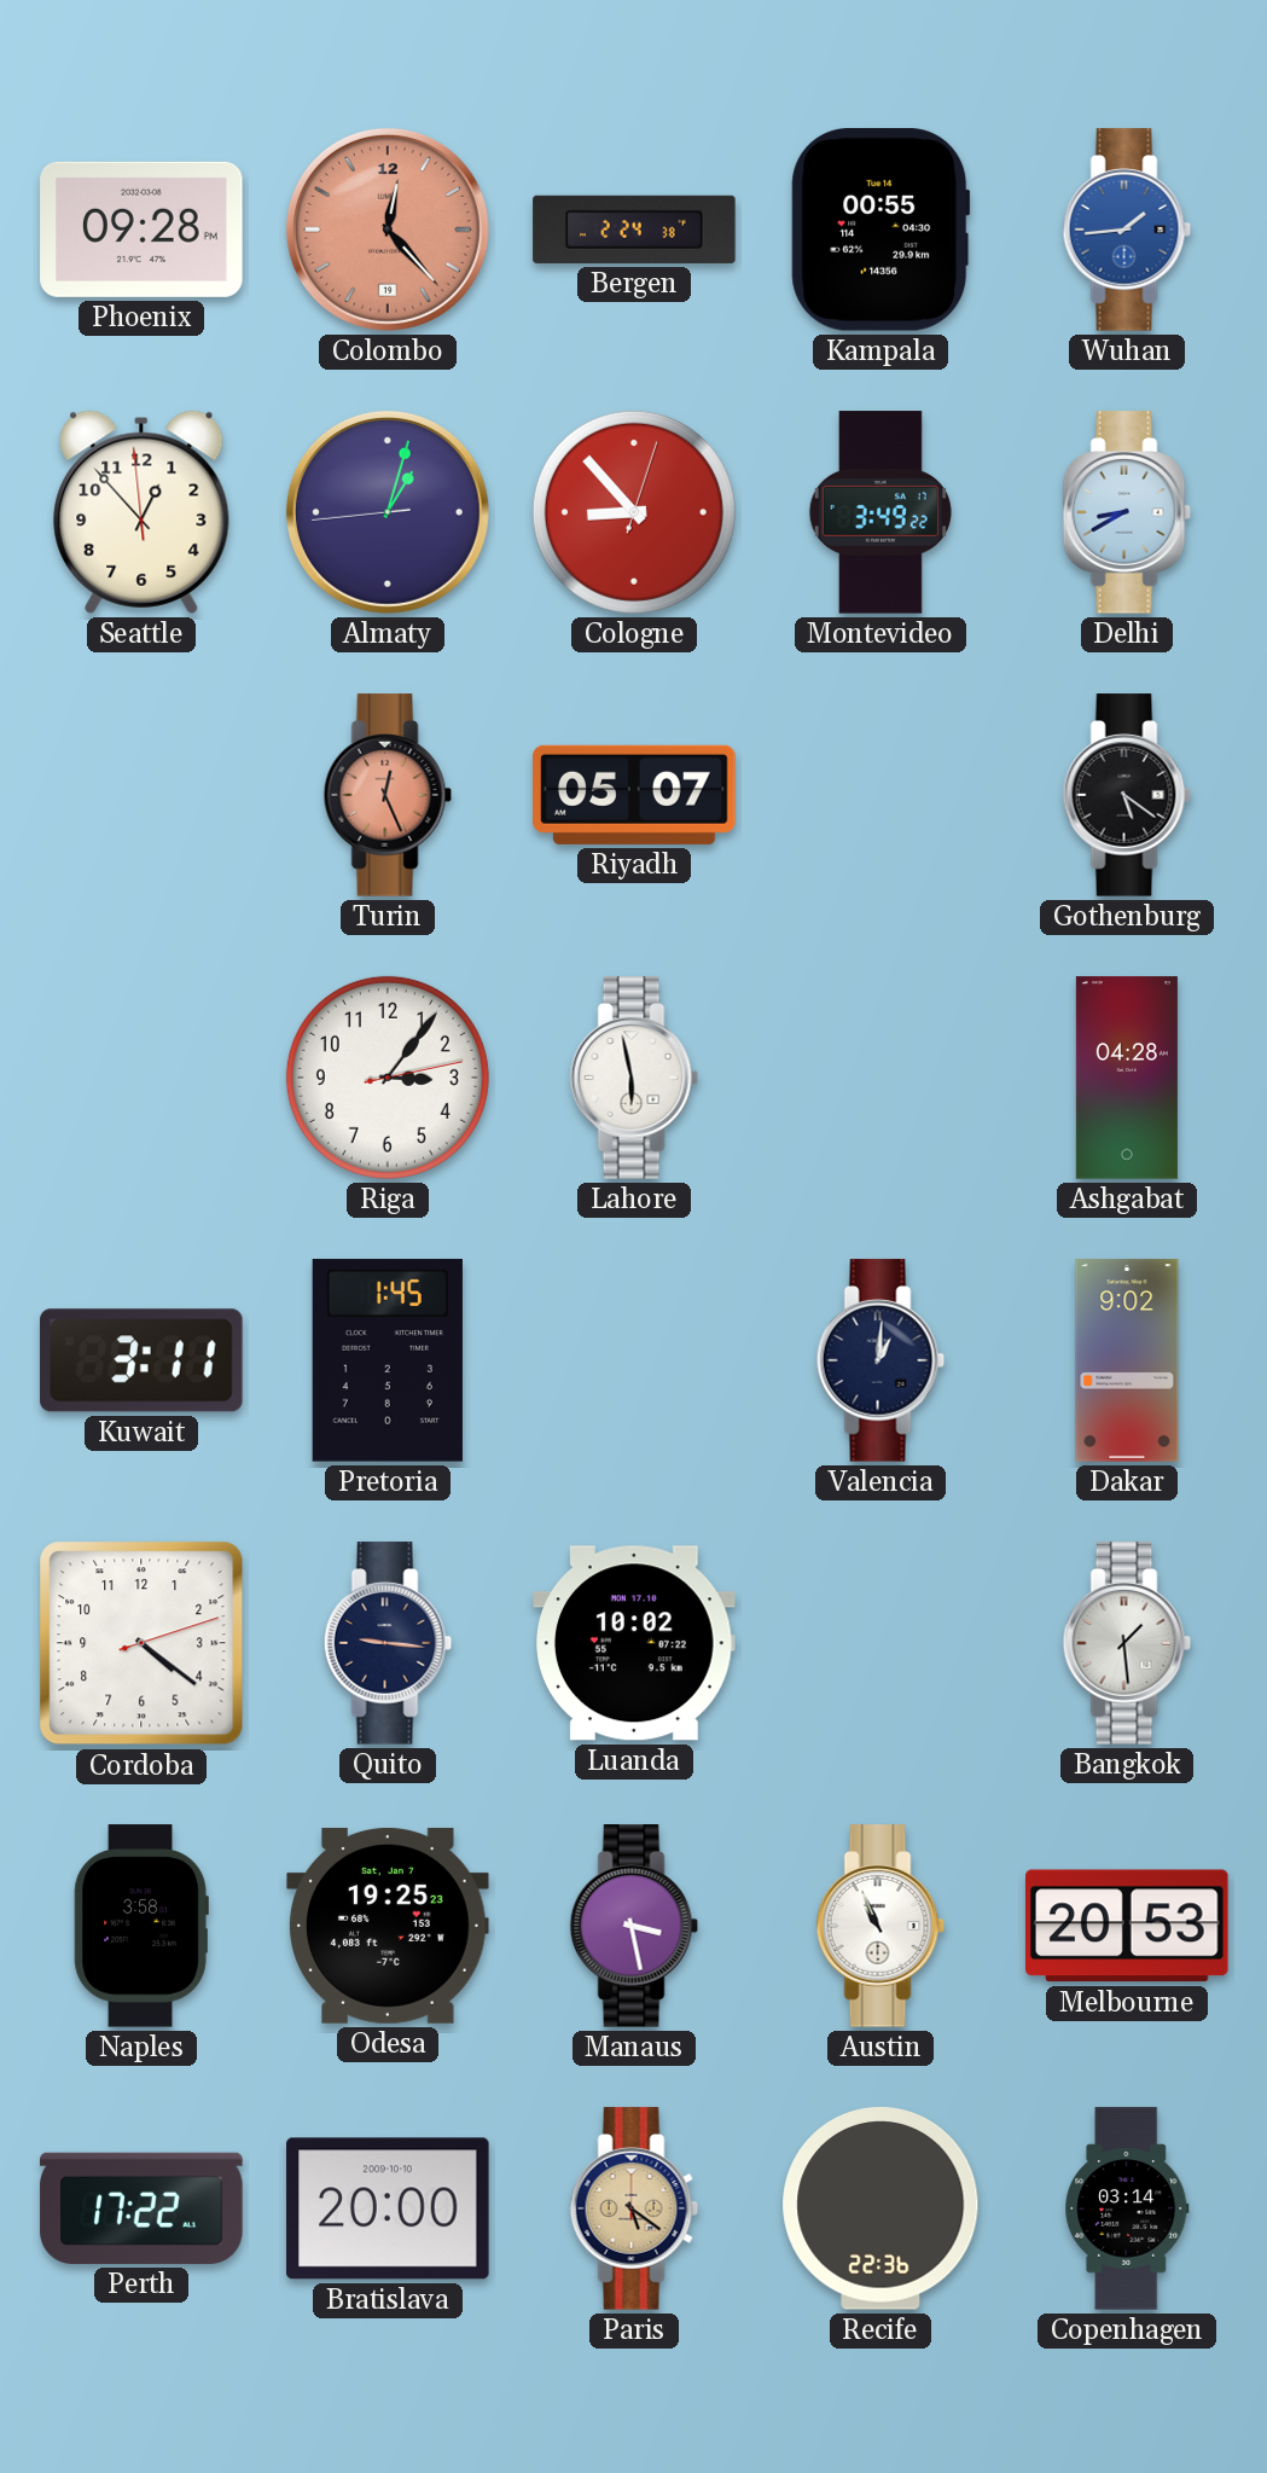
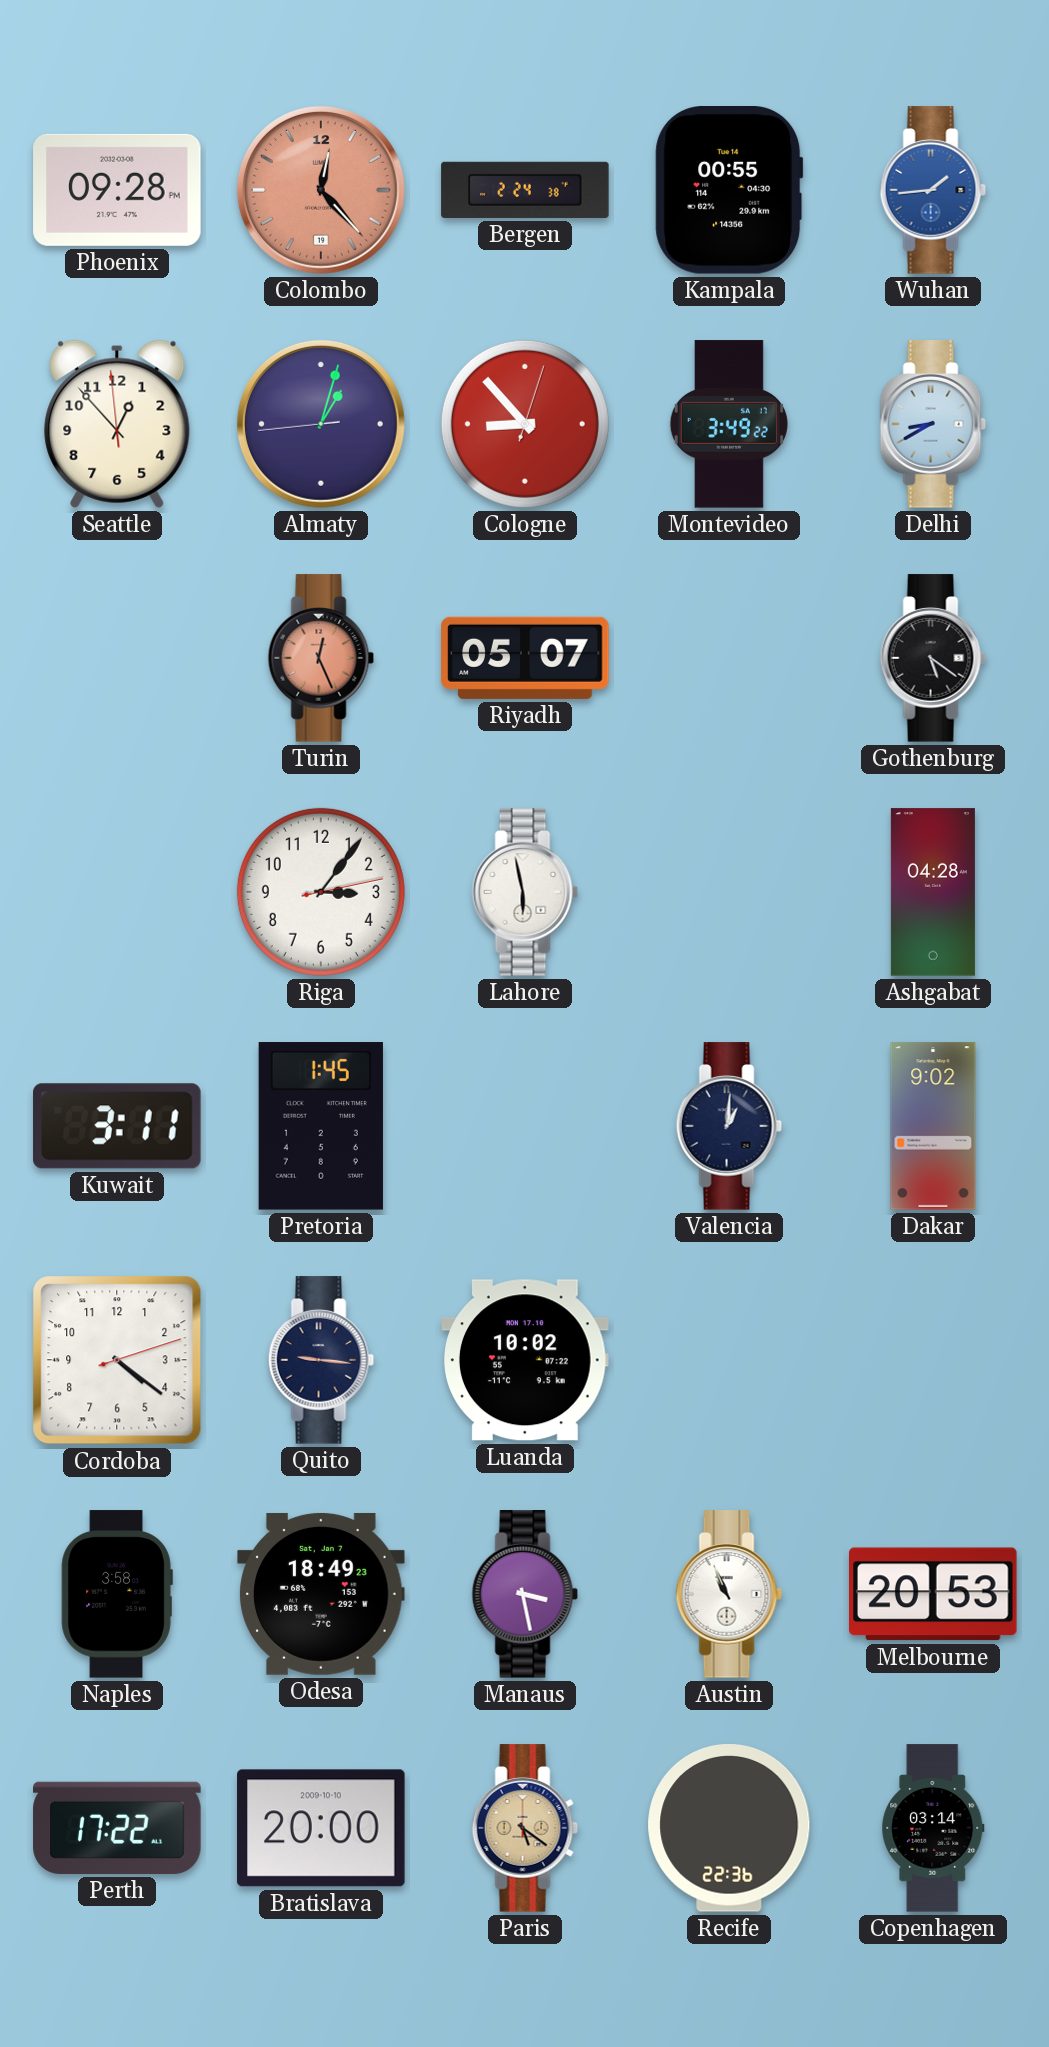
Bangkok: 1:29 -> none
Odesa: 19:25 -> 18:49
